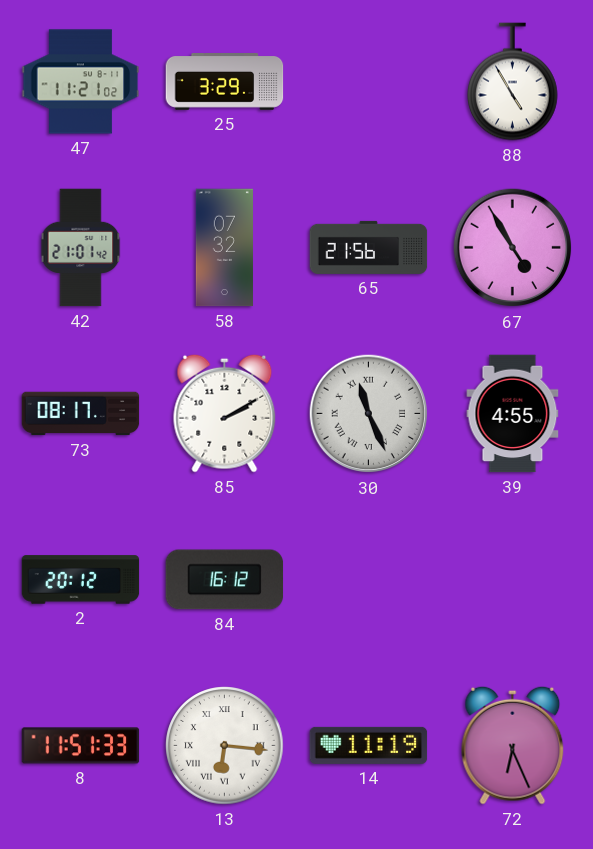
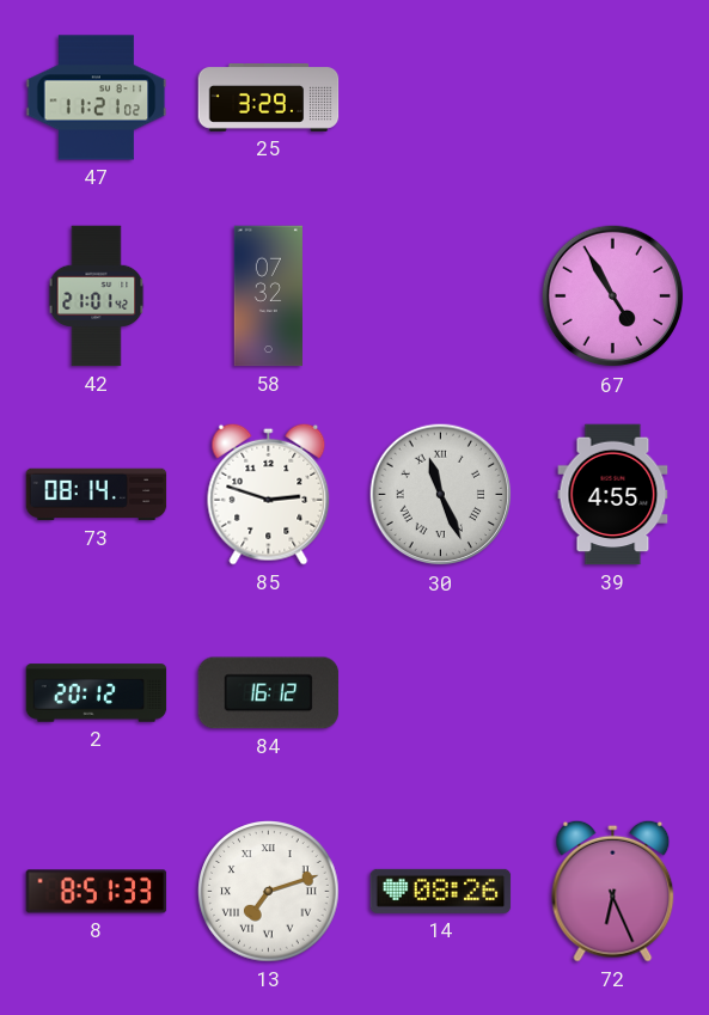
88: 4:55 -> none
65: 21:56 -> none
73: 08:17 -> 08:14
85: 2:10 -> 2:48
8: 11:51 -> 8:51
13: 6:16 -> 7:12
14: 11:19 -> 08:26
